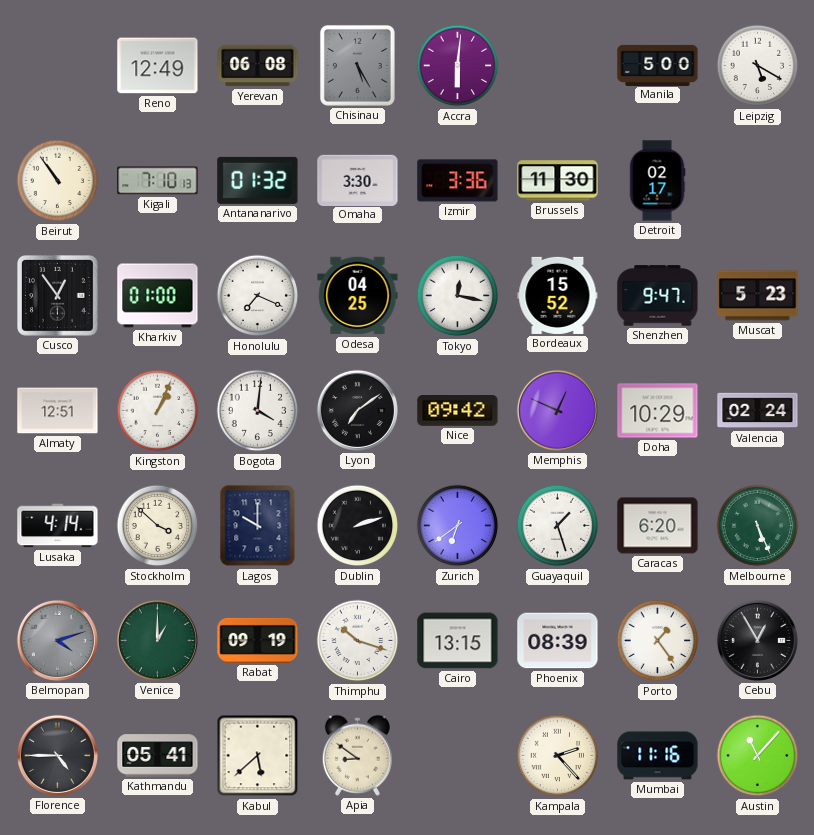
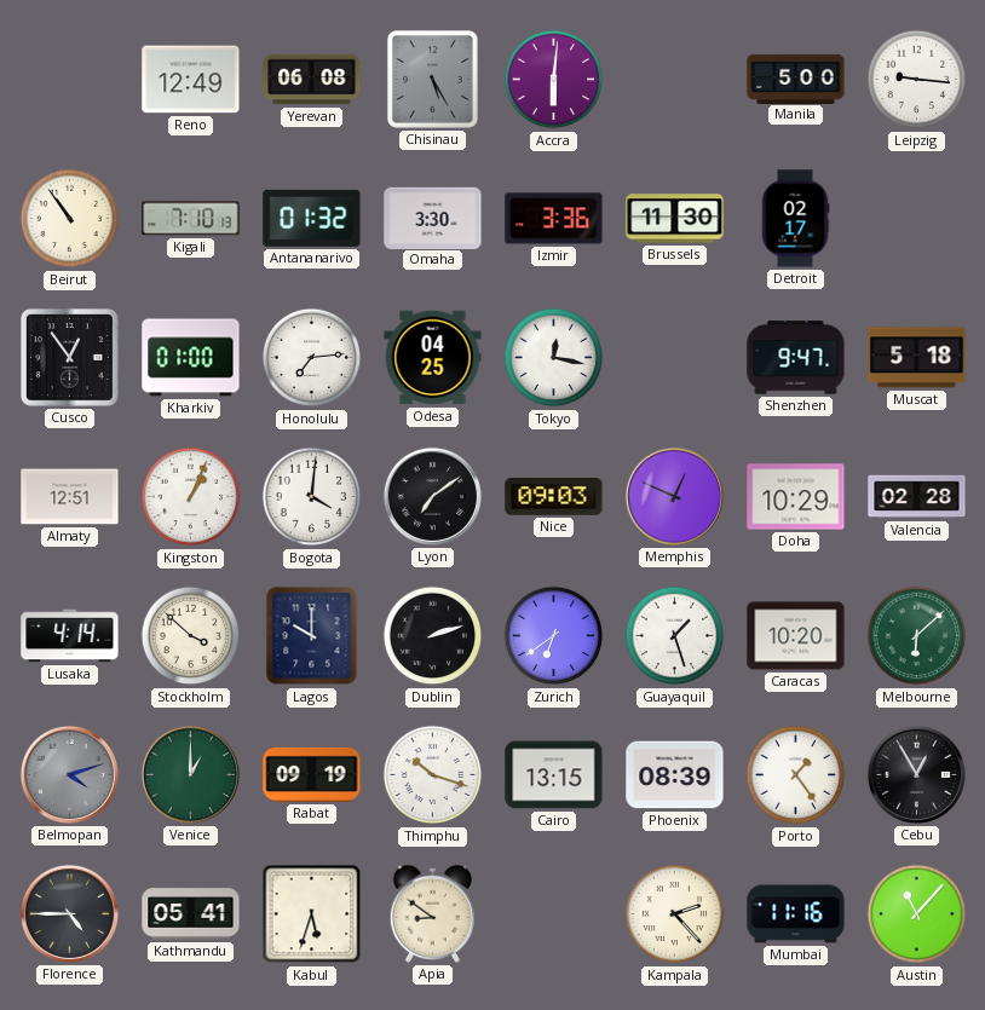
Leipzig: 5:20 -> 9:16
Honolulu: 7:19 -> 7:14
Bordeaux: 15:52 -> none
Muscat: 5:23 -> 5:18
Nice: 09:42 -> 09:03
Valencia: 02:24 -> 02:28
Caracas: 6:20 -> 10:20
Melbourne: 5:26 -> 6:08
Kabul: 5:38 -> 5:33
